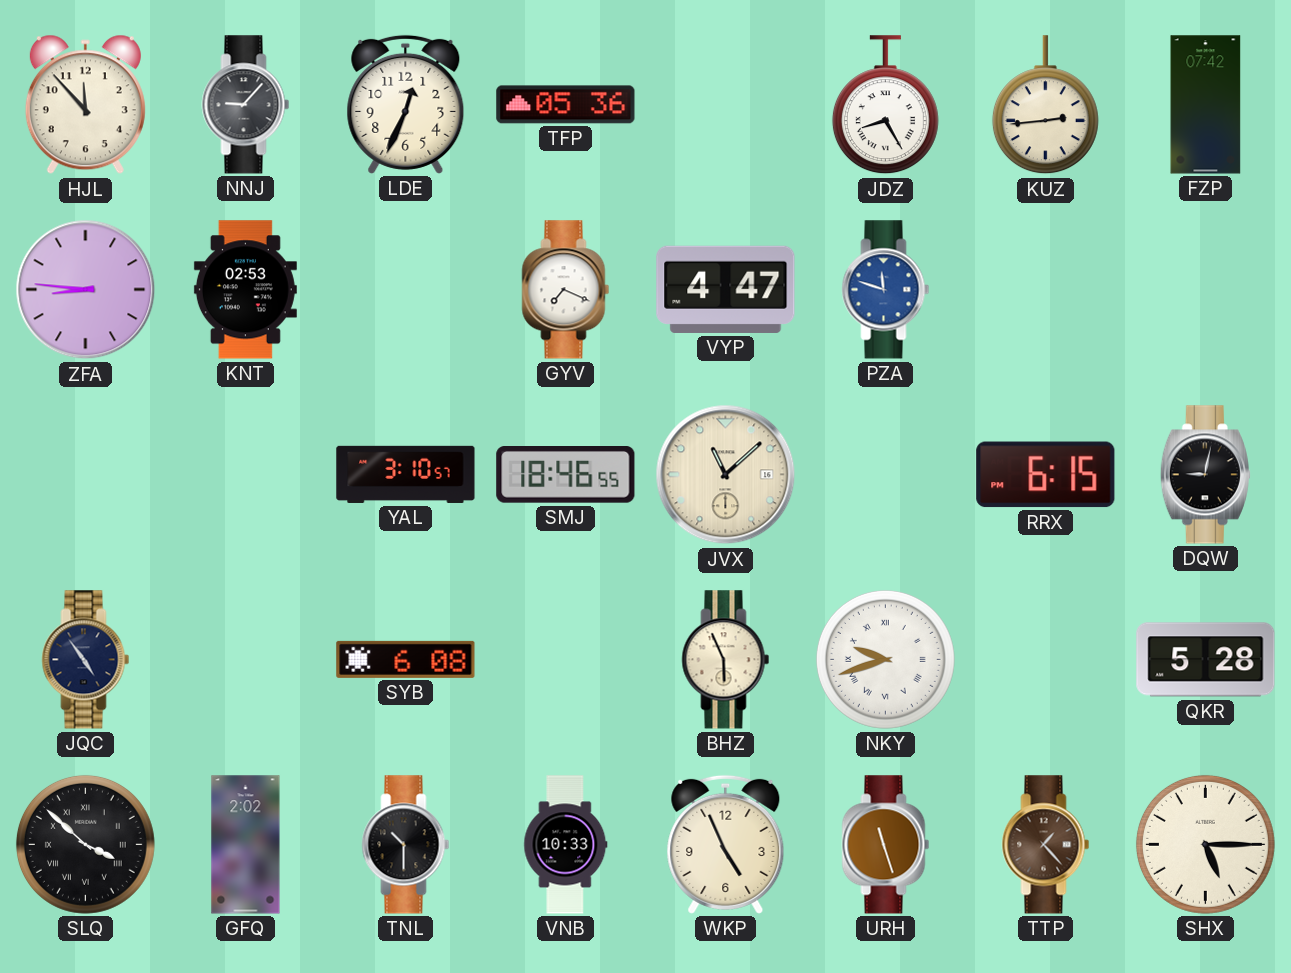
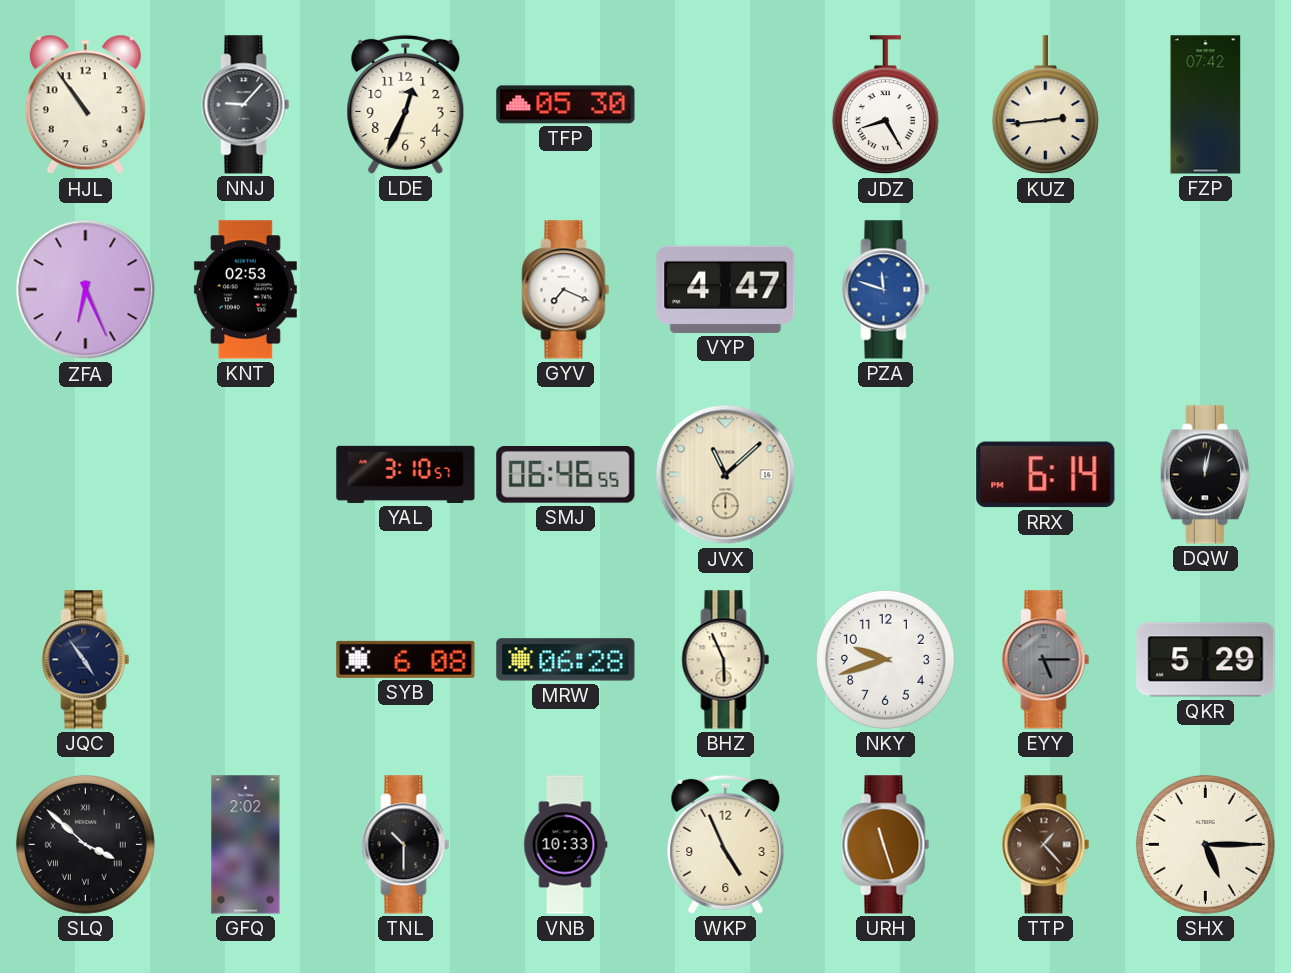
HJL: 11:53 -> 10:54
TFP: 05:36 -> 05:30
ZFA: 8:46 -> 6:26
SMJ: 18:46 -> 06:46
RRX: 6:15 -> 6:14
DQW: 9:02 -> 12:02
MRW: none -> 06:28
NKY numerals: Roman -> Arabic
EYY: none -> 5:15
QKR: 5:28 -> 5:29
